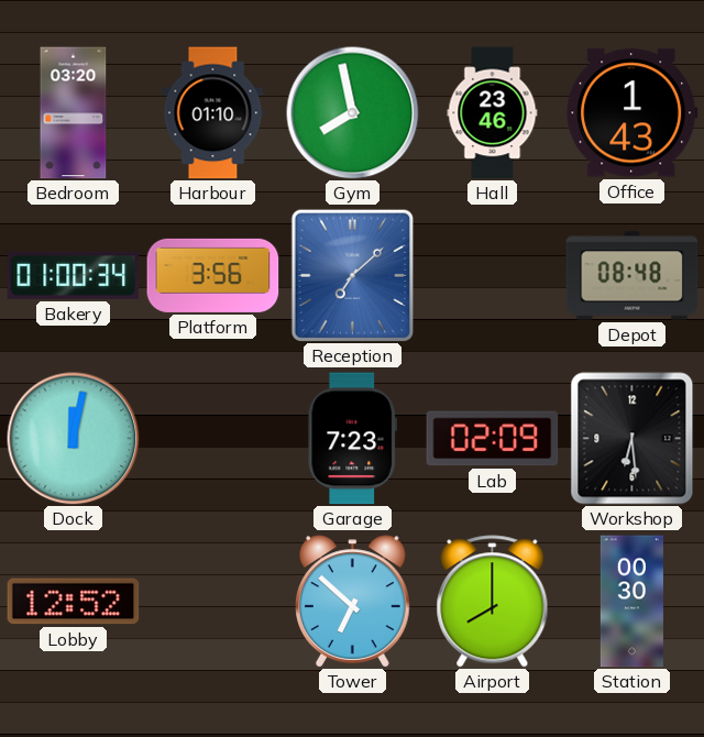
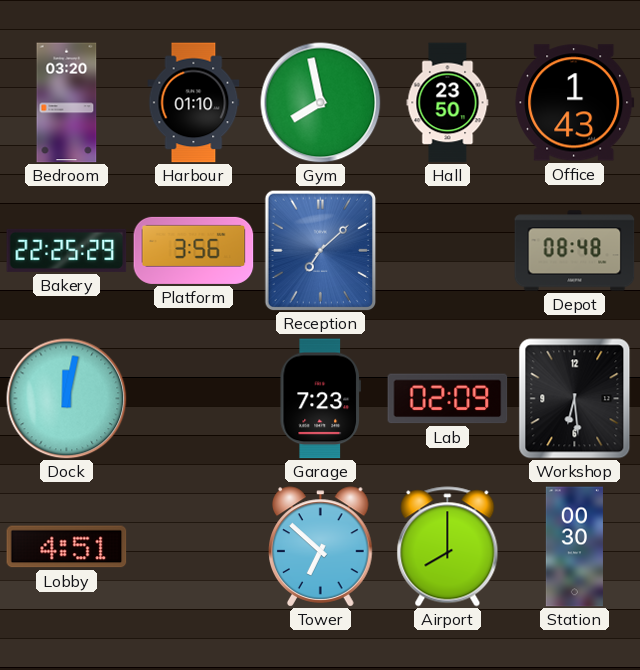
Hall: 23:46 -> 23:50
Bakery: 01:00 -> 22:25
Lobby: 12:52 -> 4:51
